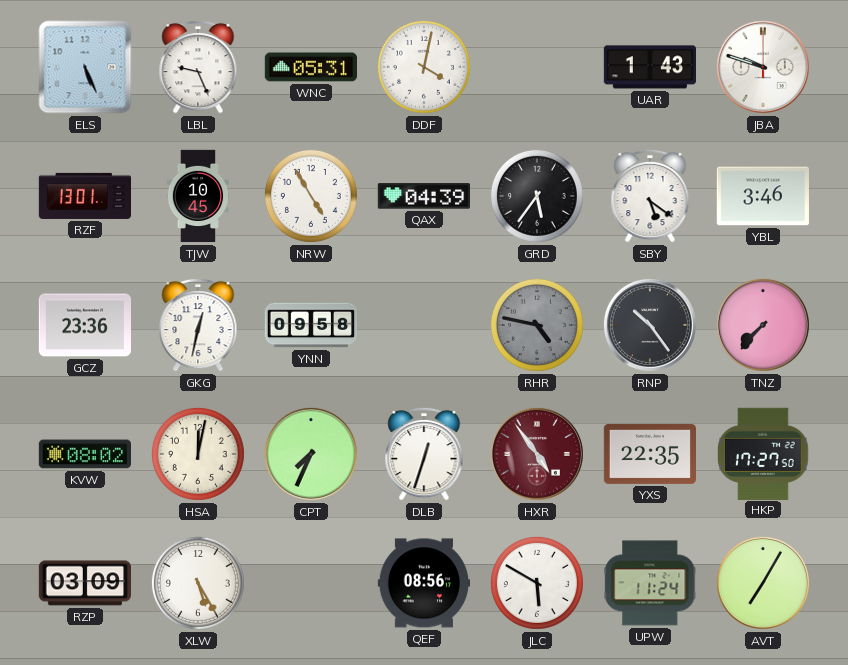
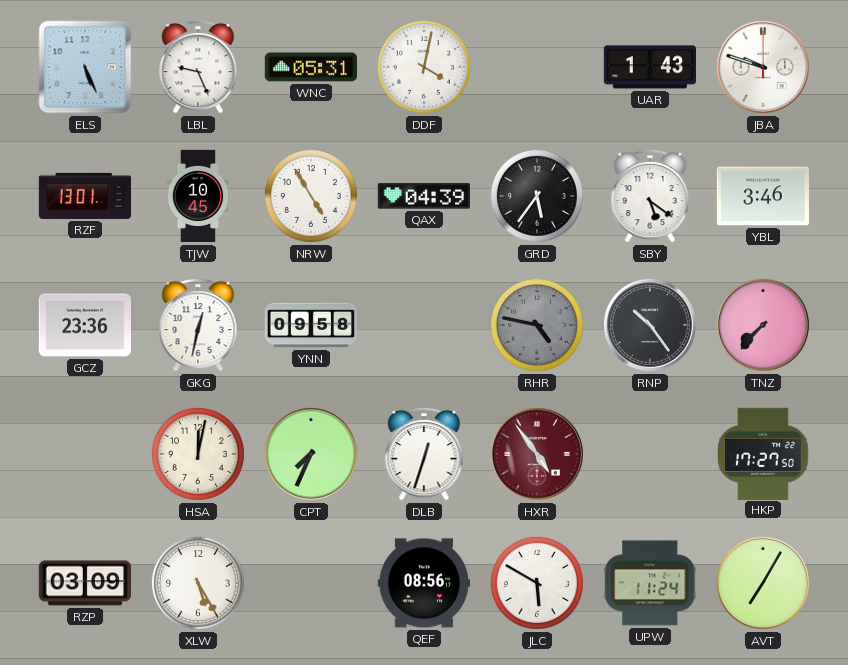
KVW: 08:02 -> none
YXS: 22:35 -> none
